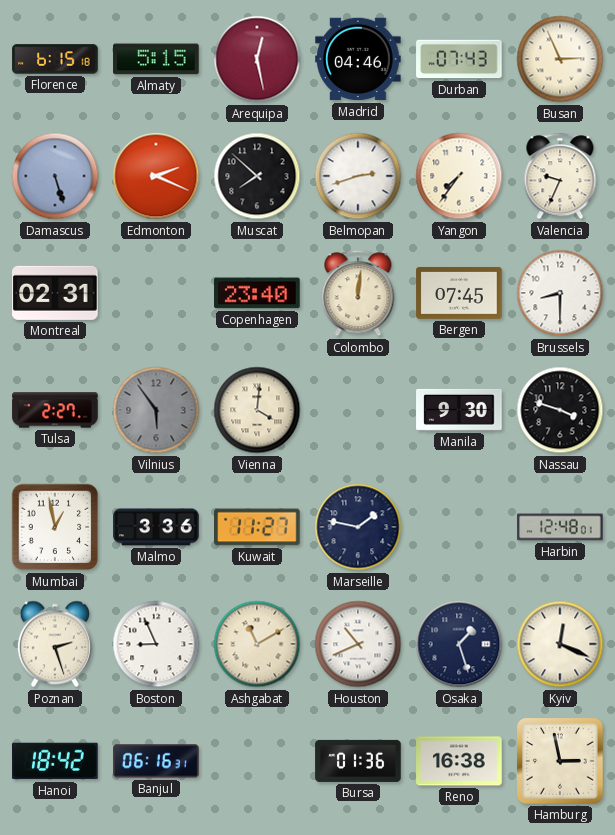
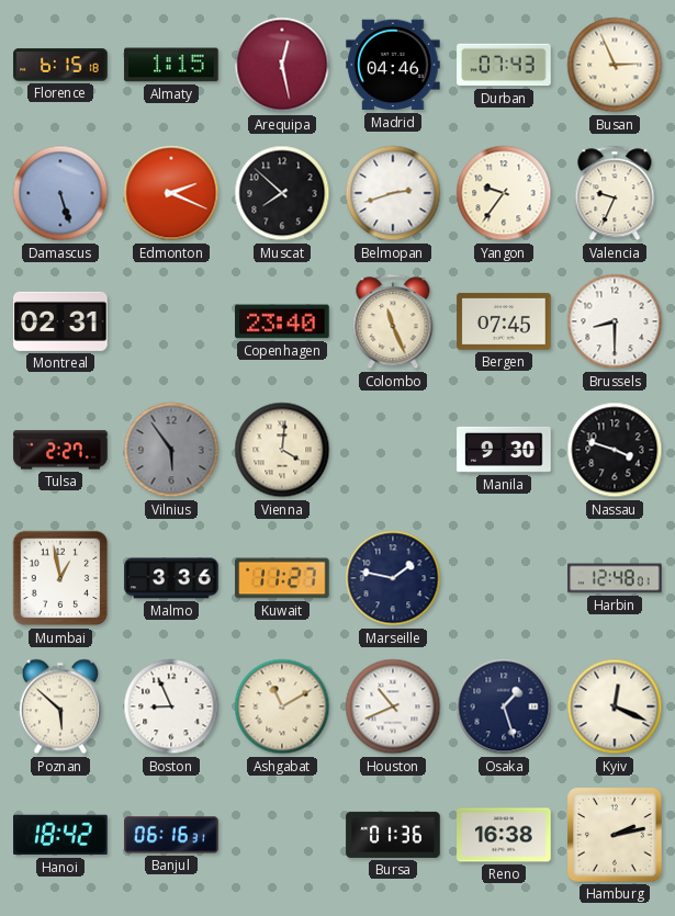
Almaty: 5:15 -> 1:15
Yangon: 7:36 -> 9:36
Colombo: 12:01 -> 11:26
Poznan: 2:27 -> 5:52
Hamburg: 2:58 -> 2:13
